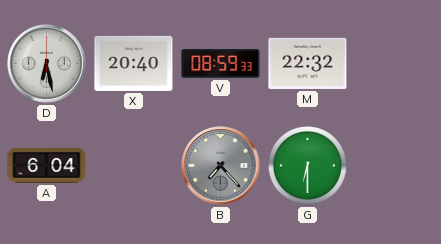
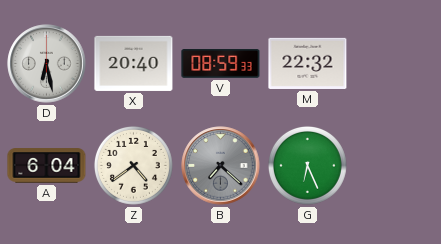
Z: none -> 4:39
B: 7:23 -> 7:22
G: 6:30 -> 6:26
